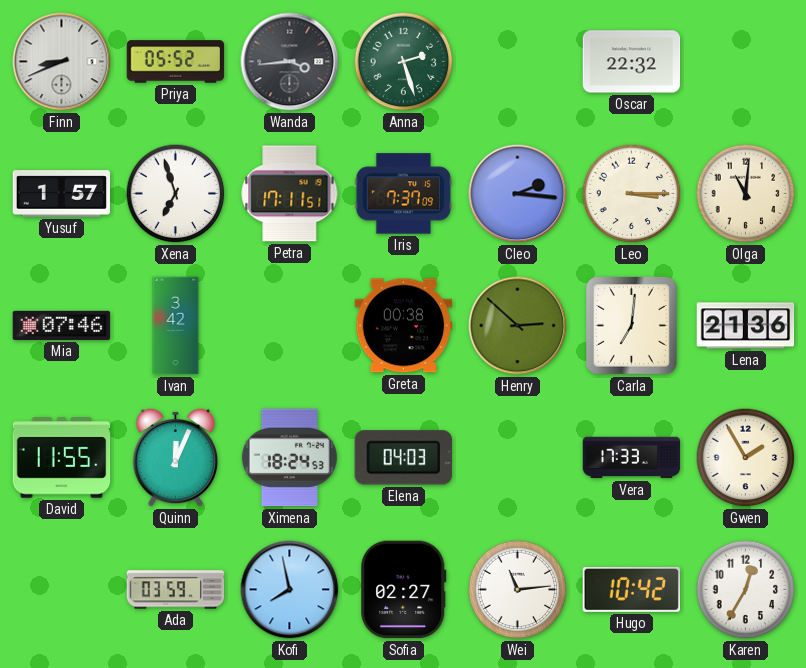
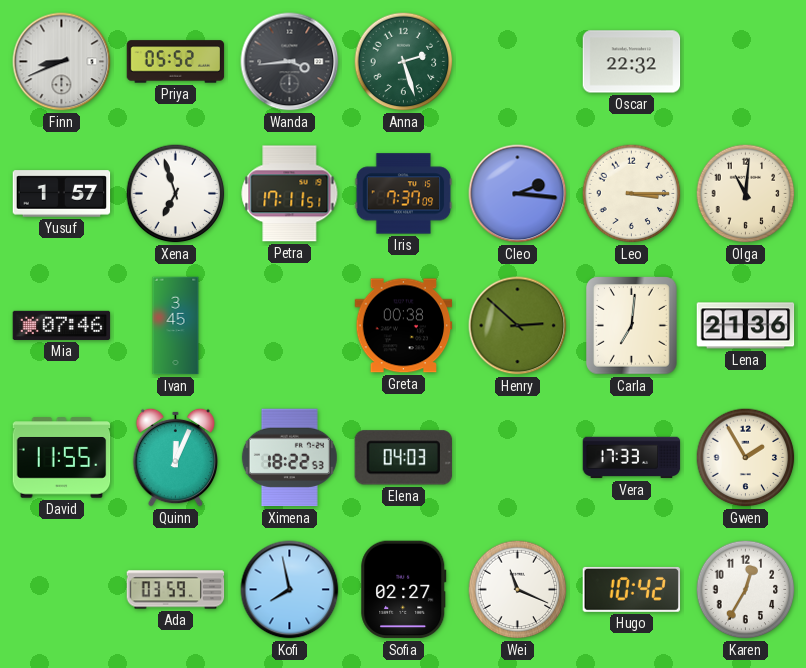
Ivan: 3:42 -> 3:45
Ximena: 18:24 -> 18:22
Wei: 11:14 -> 11:19
